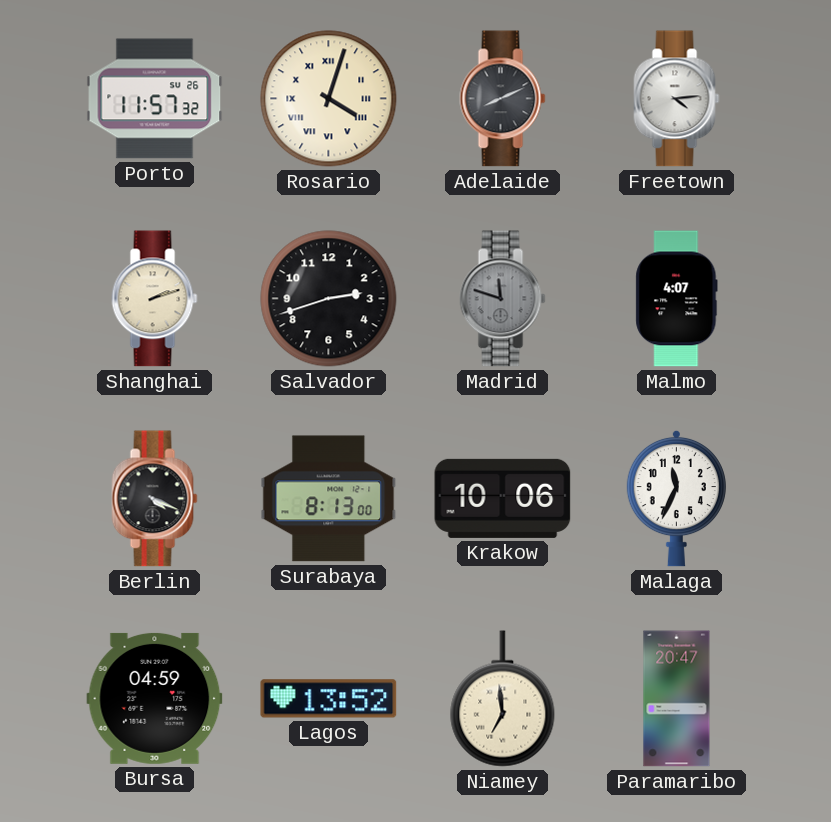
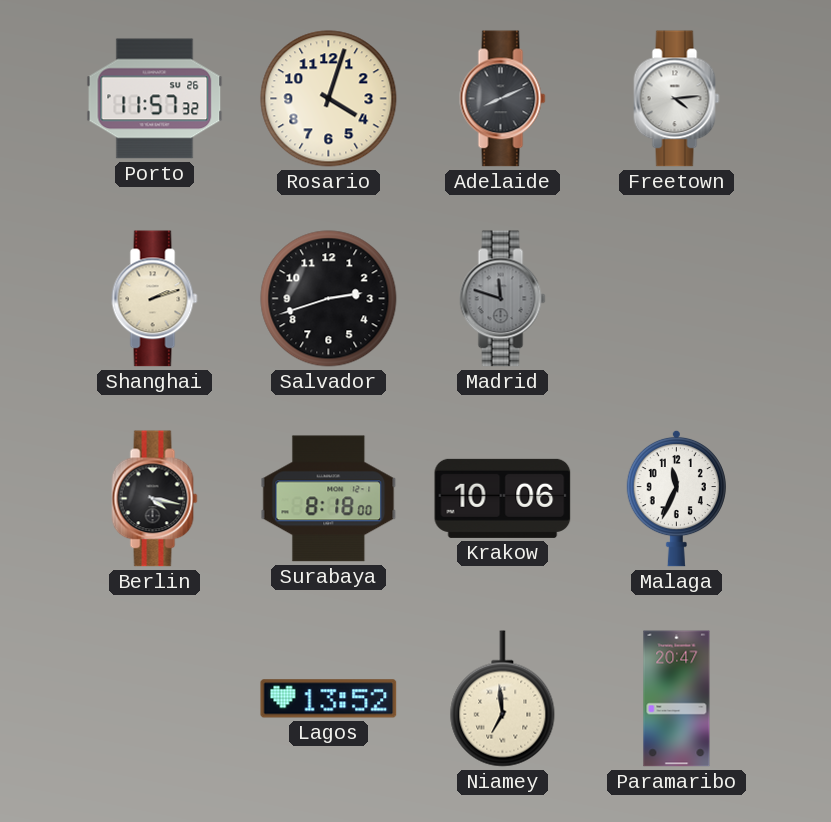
Rosario numerals: Roman -> Arabic
Malmo: 4:07 -> none
Berlin: 4:19 -> 4:17
Surabaya: 8:13 -> 8:18
Bursa: 04:59 -> none
